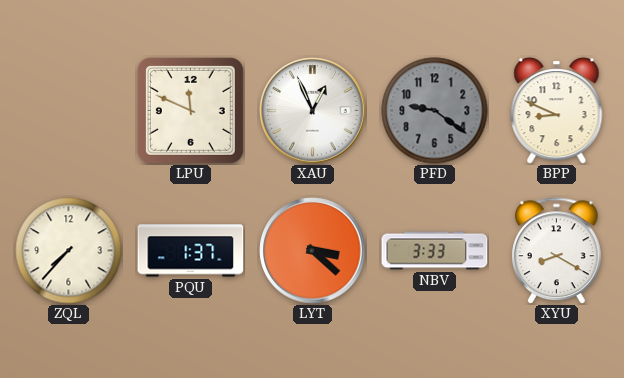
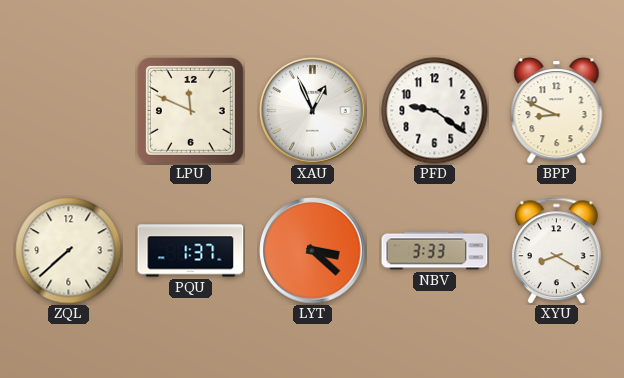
PFD dial: grey -> white
ZQL: 7:37 -> 7:38
